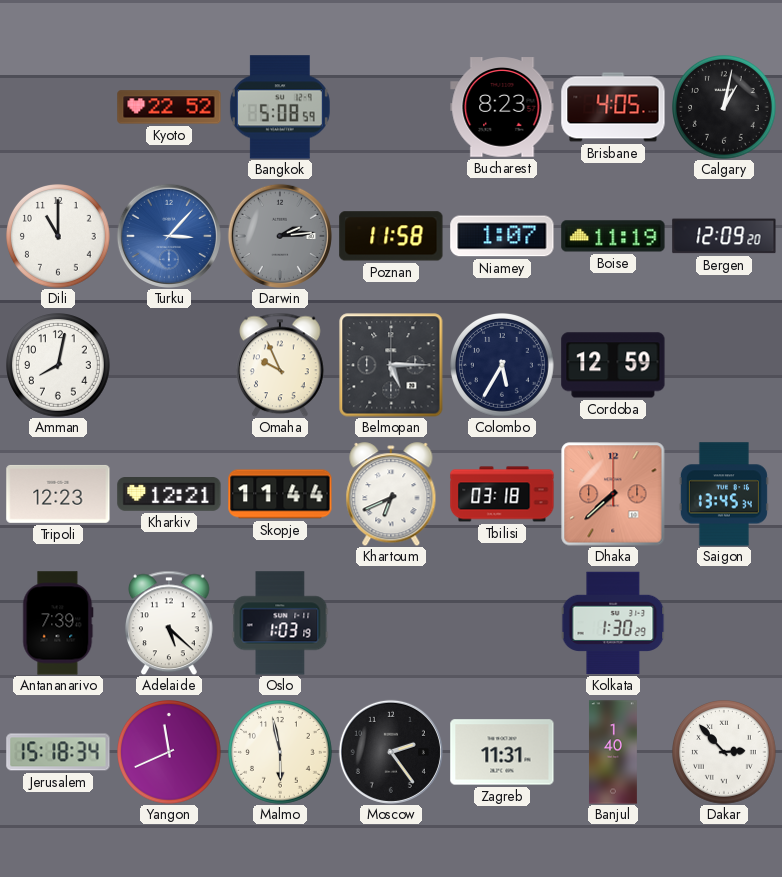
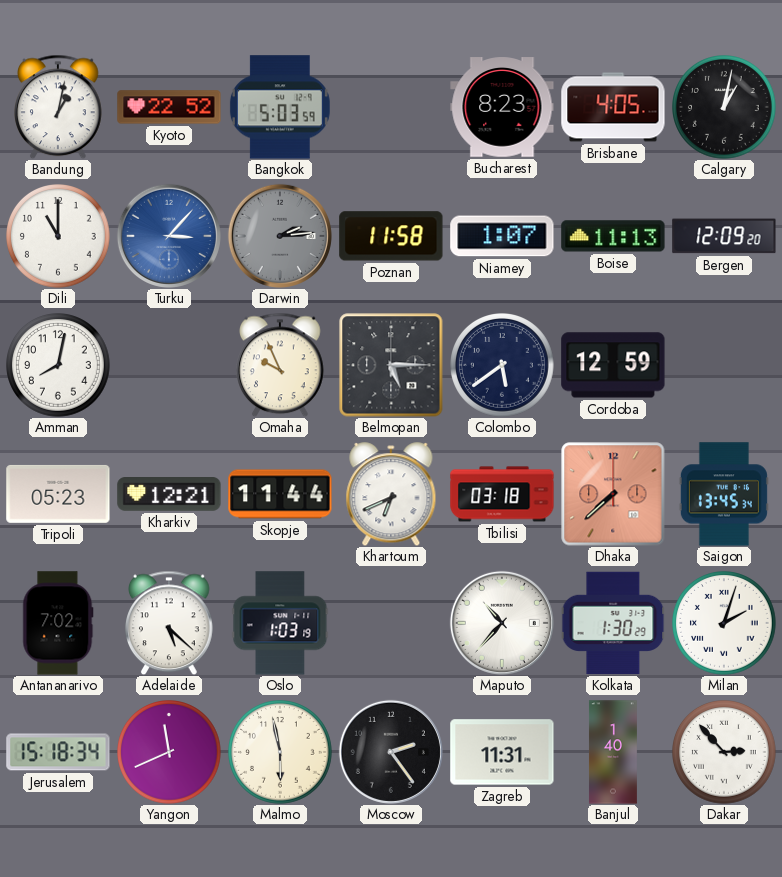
Bandung: none -> 1:02
Bangkok: 5:08 -> 5:03
Boise: 11:19 -> 11:13
Colombo: 5:35 -> 5:39
Tripoli: 12:23 -> 05:23
Antananarivo: 7:39 -> 7:02
Maputo: none -> 10:37
Milan: none -> 2:03
